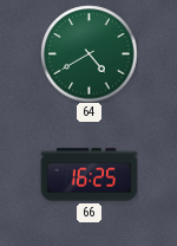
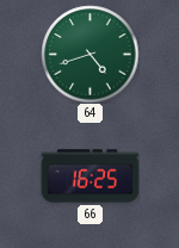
64: 4:40 -> 4:42
